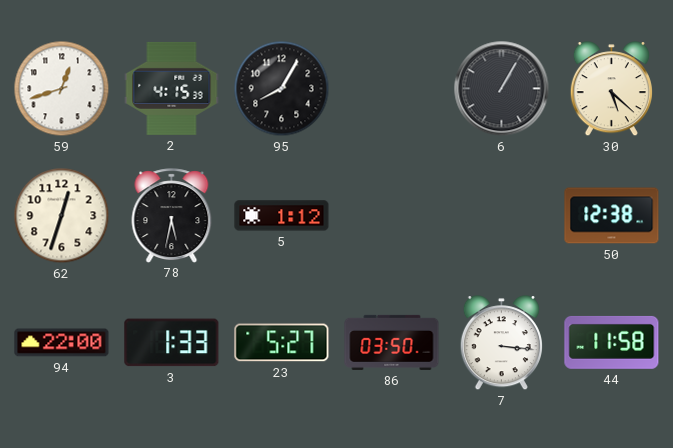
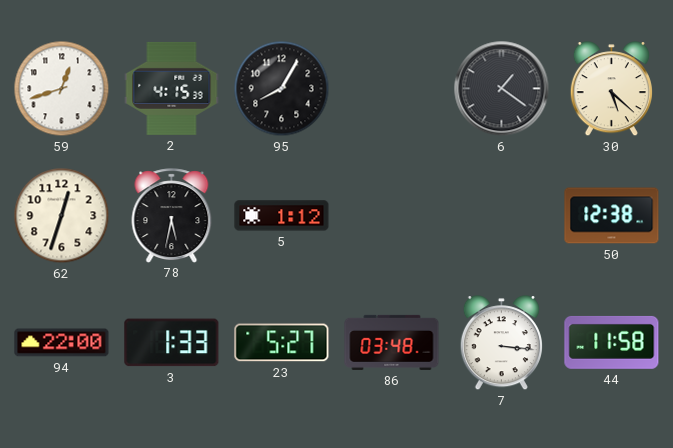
6: 1:05 -> 1:21
86: 03:50 -> 03:48
